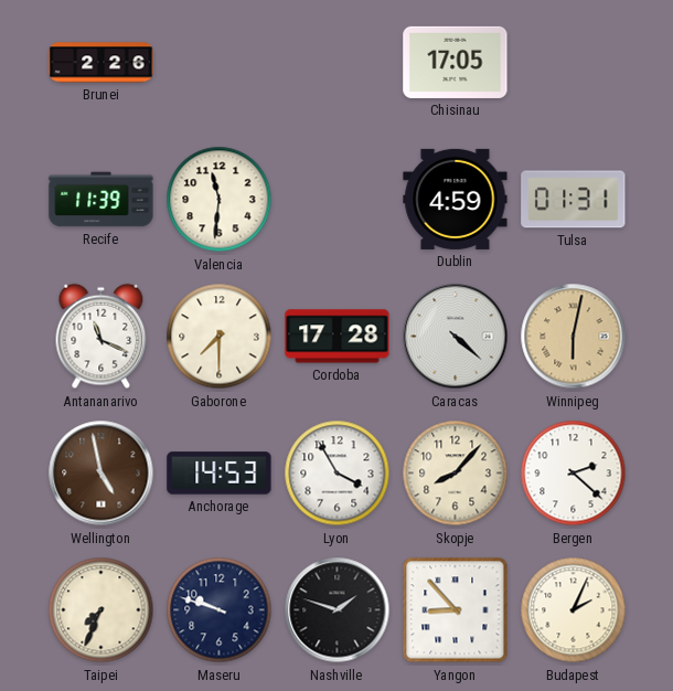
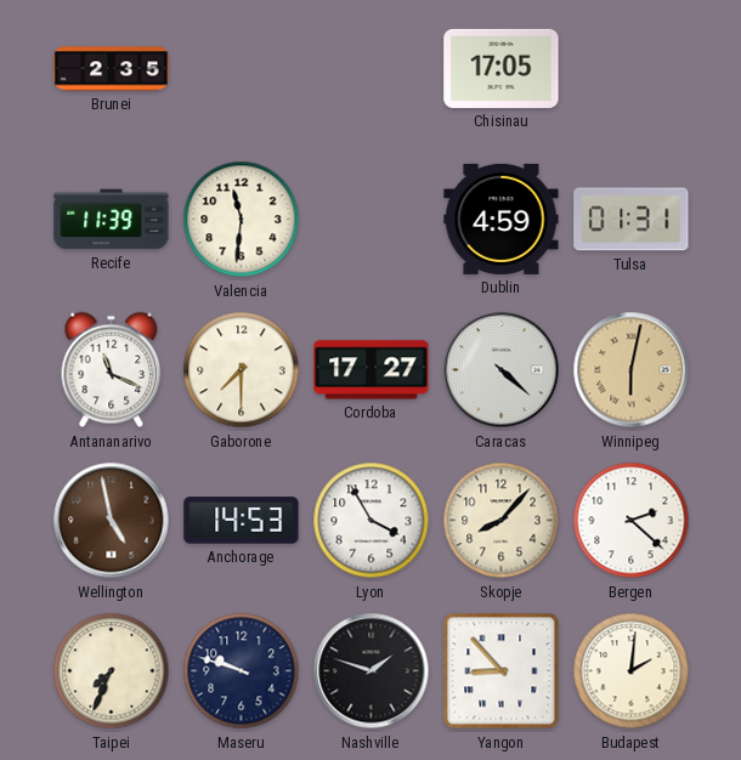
Brunei: 2:26 -> 2:35
Cordoba: 17:28 -> 17:27
Budapest: 2:04 -> 2:01
